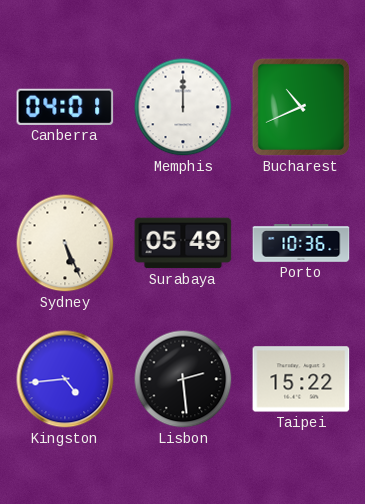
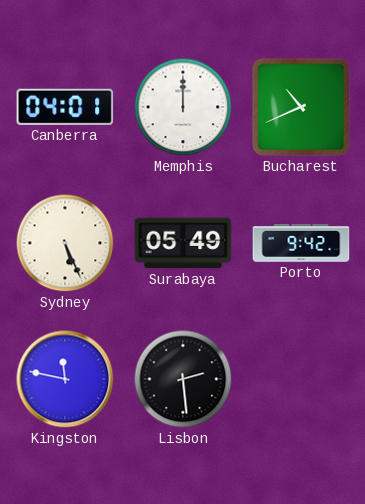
Porto: 10:36 -> 9:42
Kingston: 4:44 -> 11:47
Taipei: 15:22 -> none
